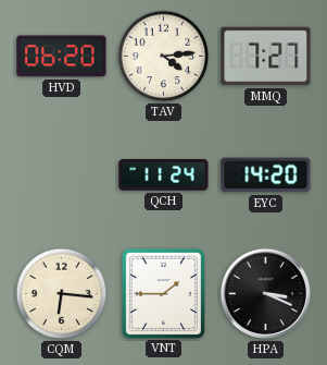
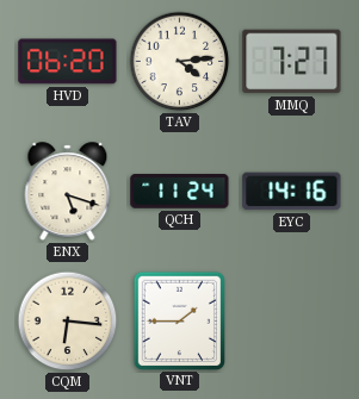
ENX: none -> 5:18
EYC: 14:20 -> 14:16
HPA: 3:19 -> none
